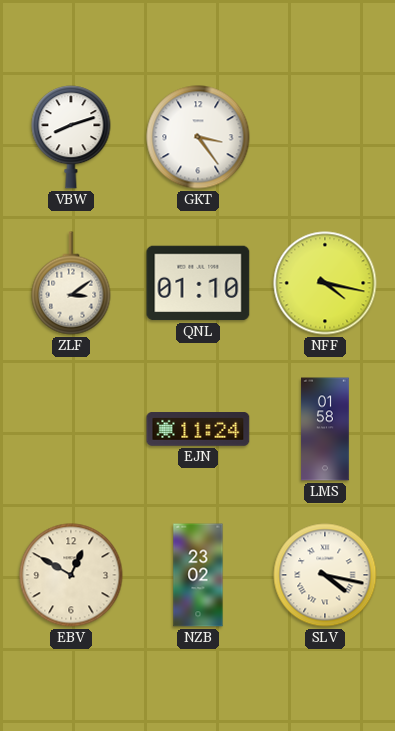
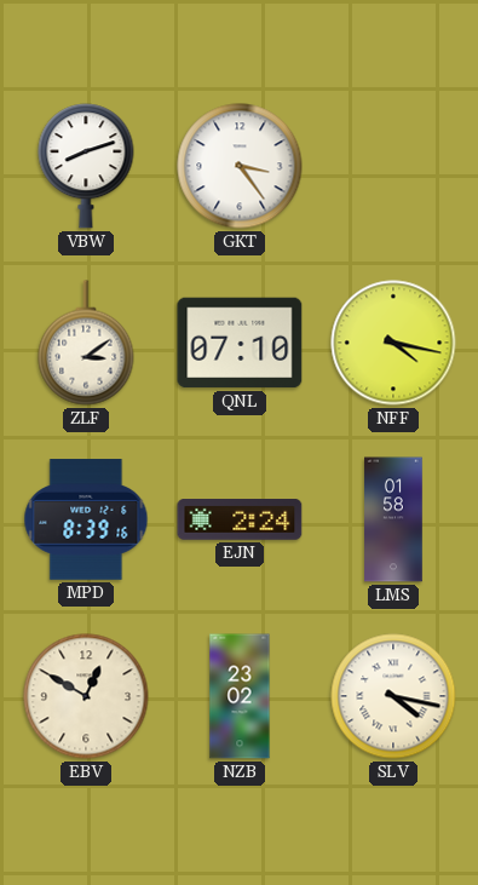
QNL: 01:10 -> 07:10
MPD: none -> 8:39
EJN: 11:24 -> 2:24
